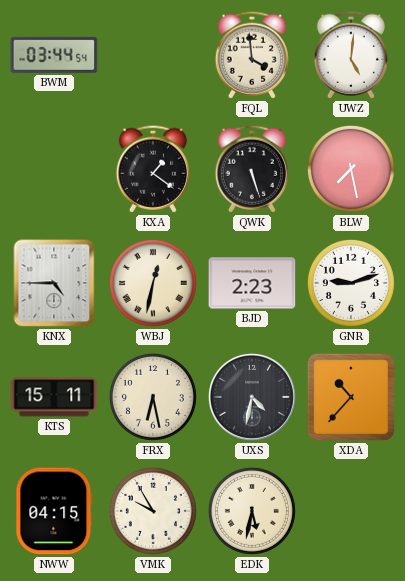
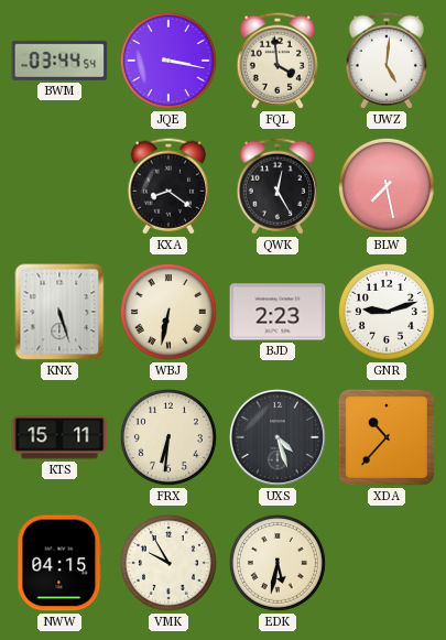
JQE: none -> 3:17
KXA: 1:21 -> 8:21
QWK: 5:27 -> 12:25
KNX: 4:45 -> 5:27
WBJ: 12:32 -> 6:32
FRX: 6:28 -> 6:31
UXS: 4:32 -> 4:27
